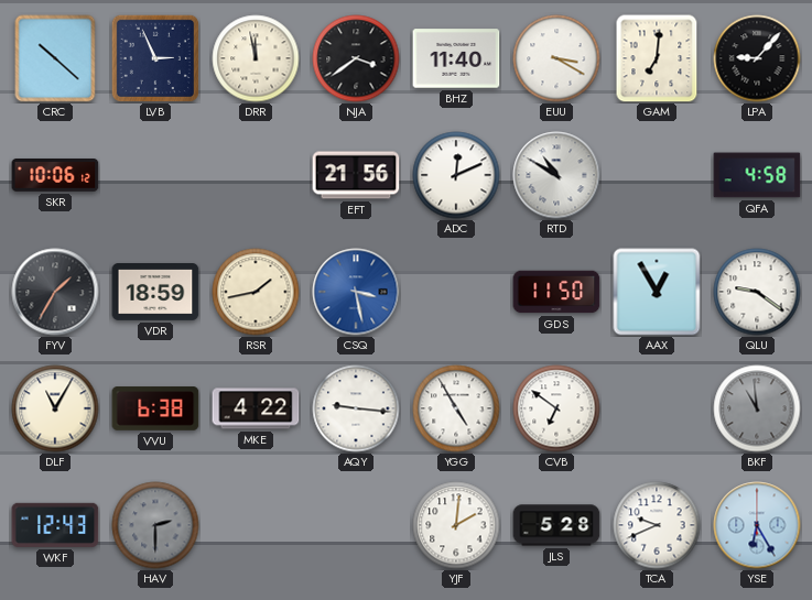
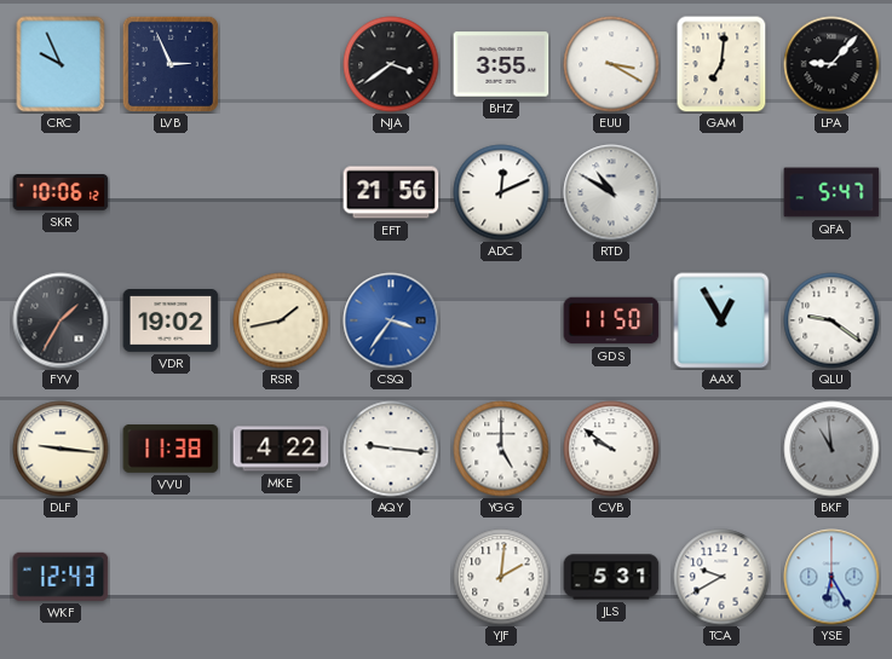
CRC: 10:22 -> 9:56
DRR: 11:58 -> none
BHZ: 11:40 -> 3:55
QFA: 4:58 -> 5:47
VDR: 18:59 -> 19:02
CSQ: 3:28 -> 3:36
DLF: 11:05 -> 9:16
VVU: 6:38 -> 11:38
YGG: 4:55 -> 5:00
CVB: 6:51 -> 9:51
HAV: 2:30 -> none
JLS: 5:28 -> 5:31
TCA: 9:41 -> 9:40
